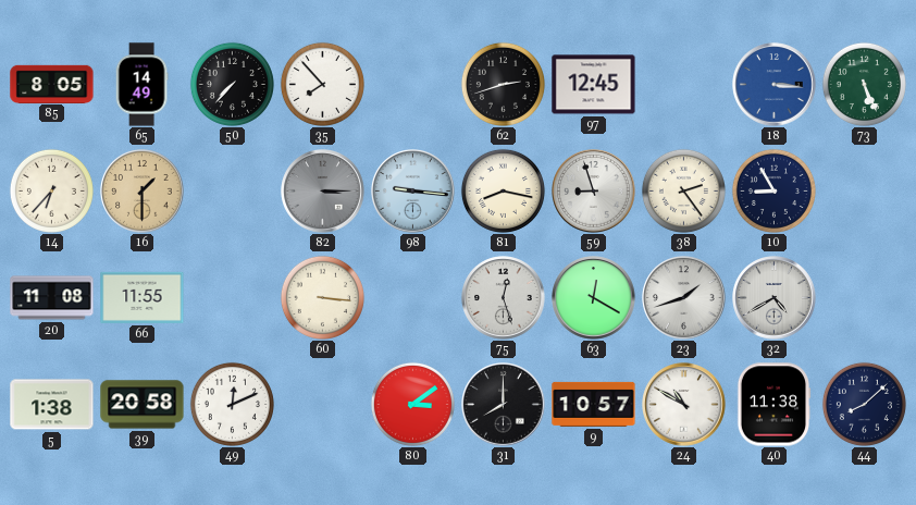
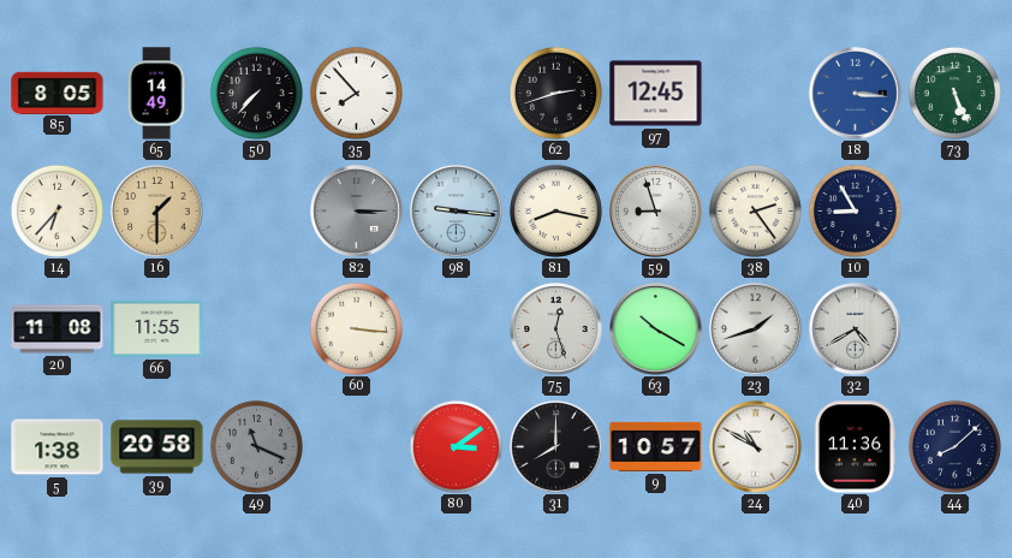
63: 12:20 -> 10:20
49: 12:11 -> 11:19
49 dial: white -> grey
40: 11:38 -> 11:36
